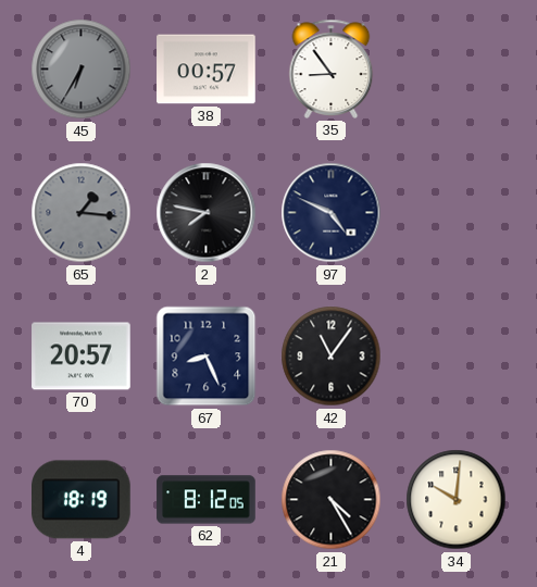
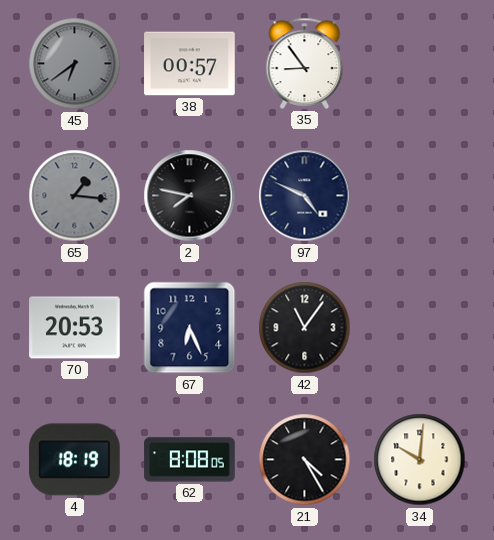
45: 6:35 -> 6:39
70: 20:57 -> 20:53
67: 8:26 -> 6:26
62: 8:12 -> 8:08
